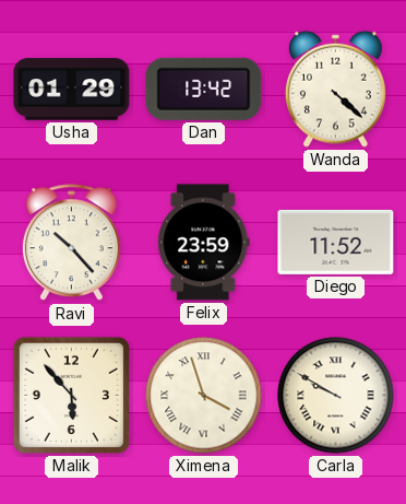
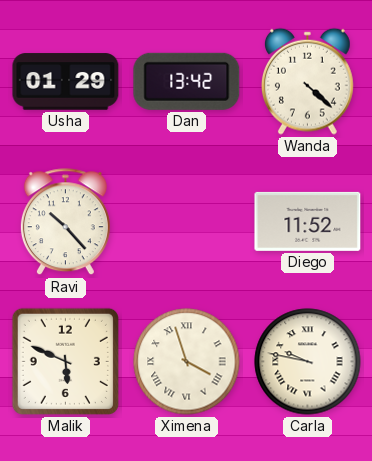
Felix: 23:59 -> none
Malik: 5:53 -> 5:49
Carla: 9:50 -> 9:47
